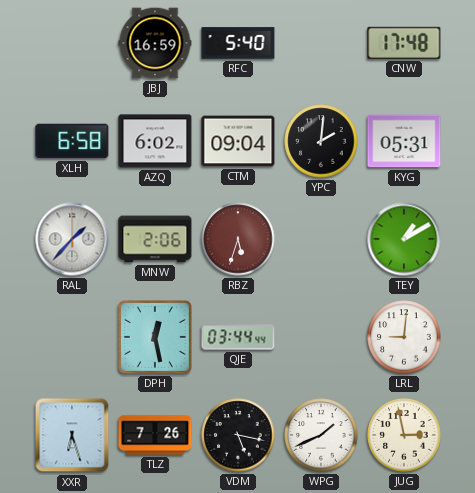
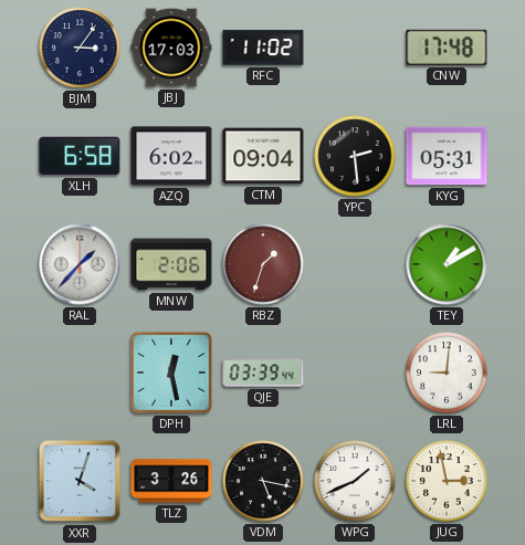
BJM: none -> 3:06
JBJ: 16:59 -> 17:03
RFC: 5:40 -> 11:02
YPC: 2:01 -> 2:29
RBZ: 5:33 -> 1:33
QJE: 03:44 -> 03:39
XXR: 6:27 -> 4:03
TLZ: 7:26 -> 3:26
